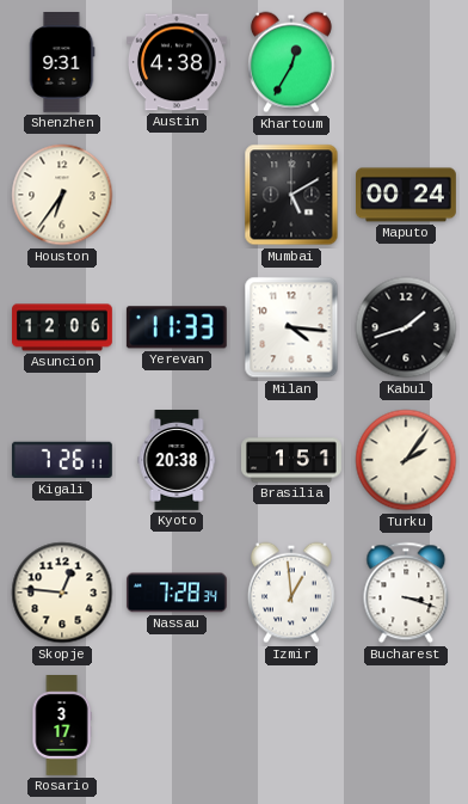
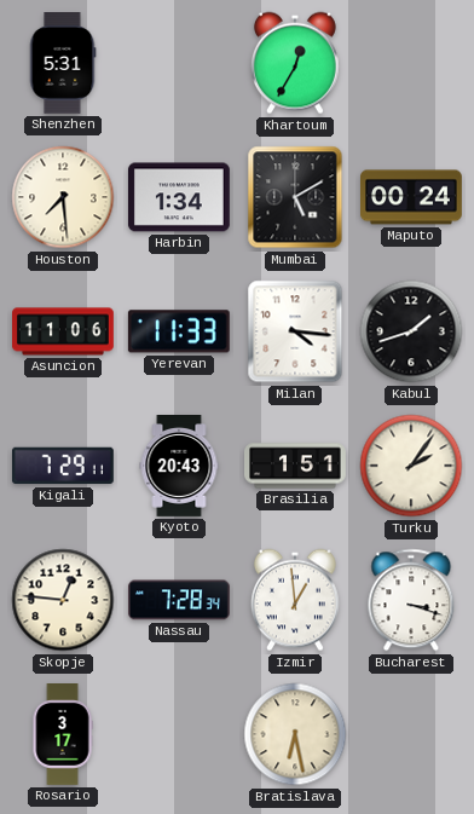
Shenzhen: 9:31 -> 5:31
Austin: 4:38 -> none
Houston: 6:36 -> 7:29
Harbin: none -> 1:34
Asuncion: 12:06 -> 11:06
Kigali: 7:26 -> 7:29
Kyoto: 20:38 -> 20:43
Bratislava: none -> 6:28
